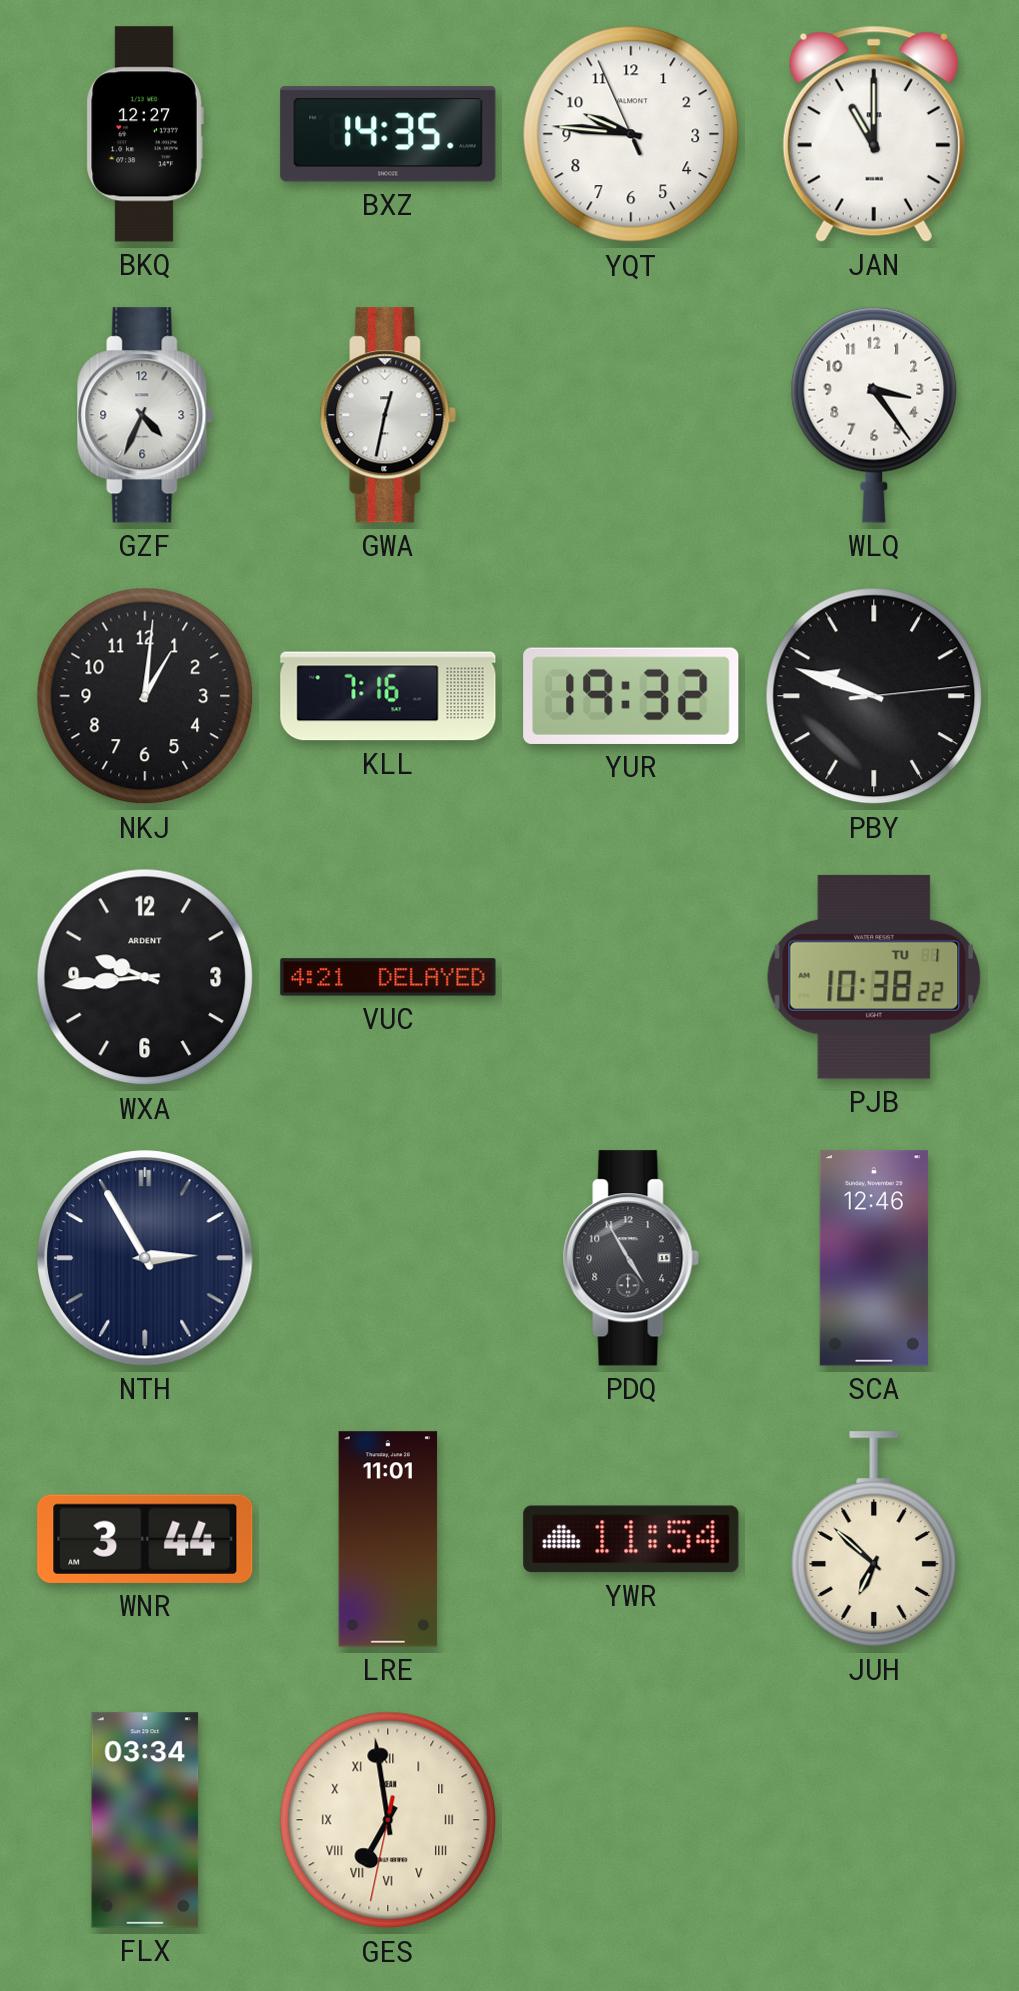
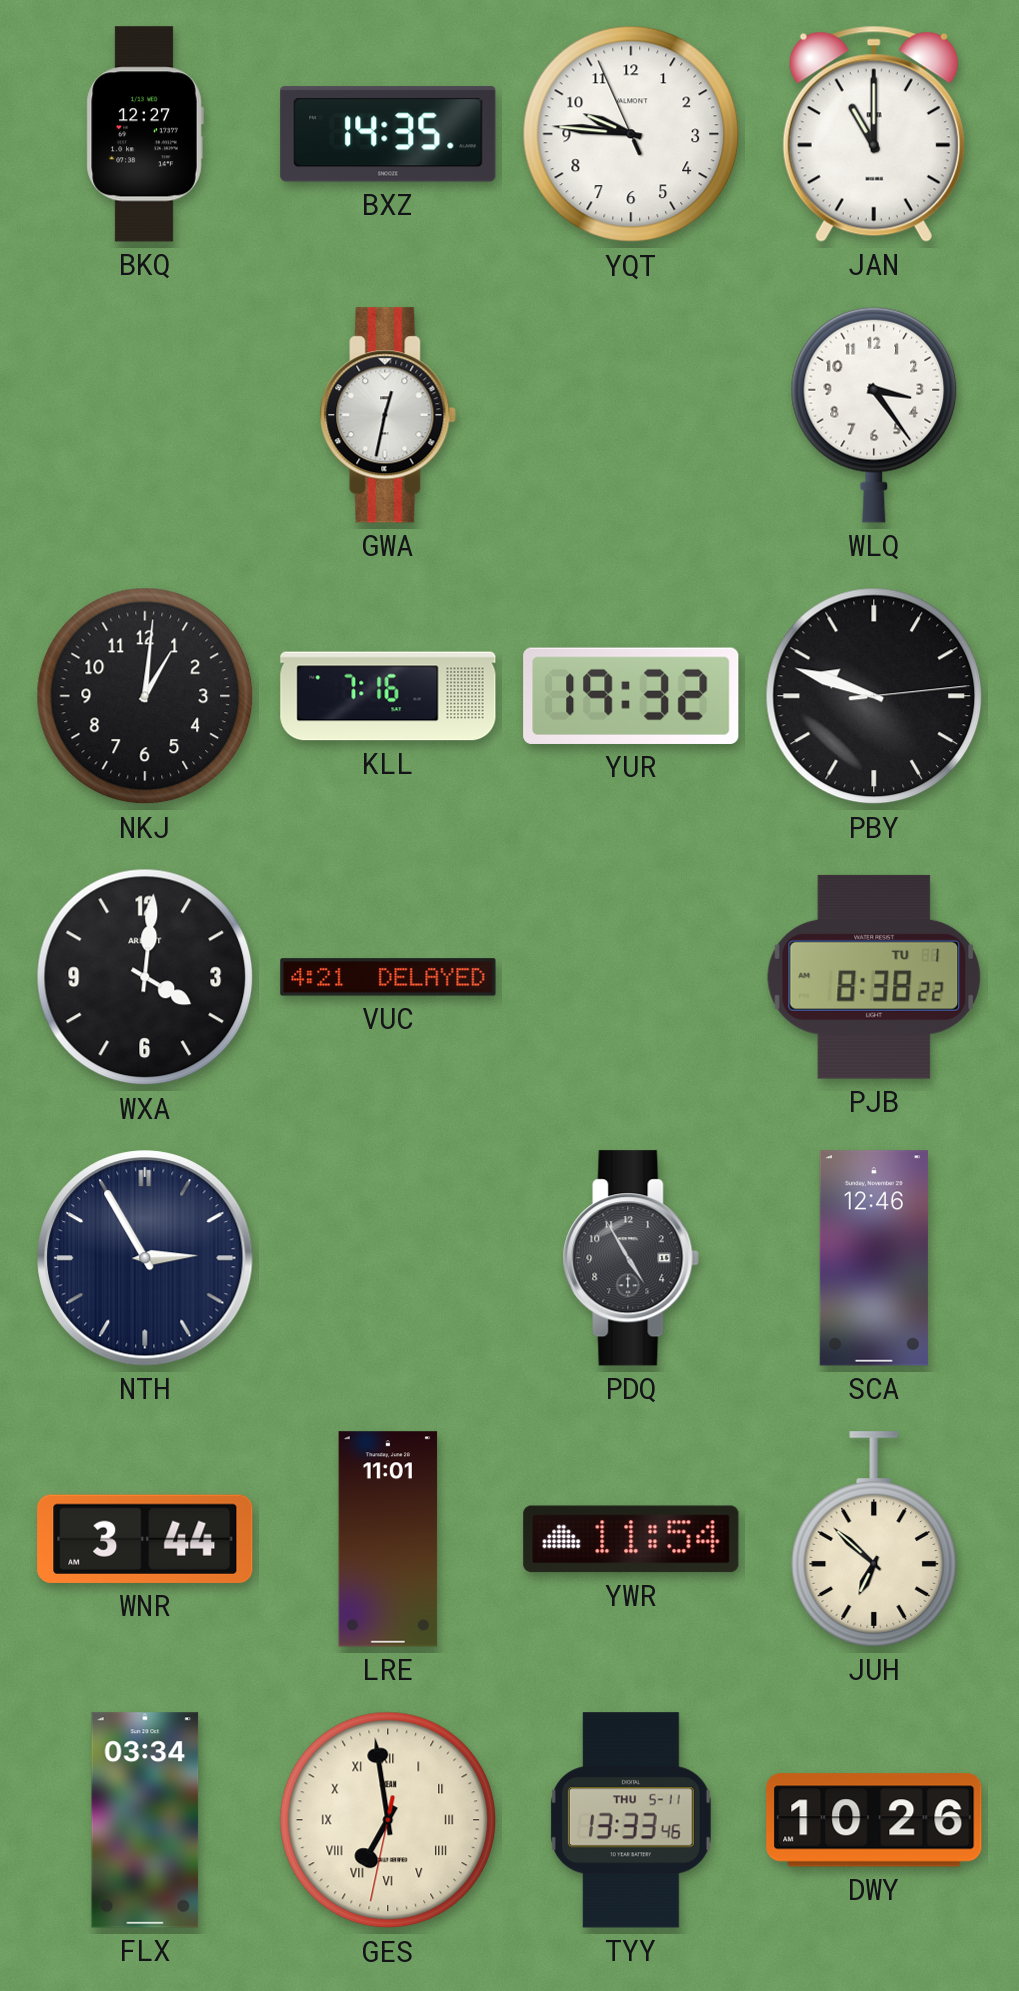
GZF: 4:34 -> none
WXA: 9:44 -> 4:01
PJB: 10:38 -> 8:38
TYY: none -> 13:33
DWY: none -> 10:26
